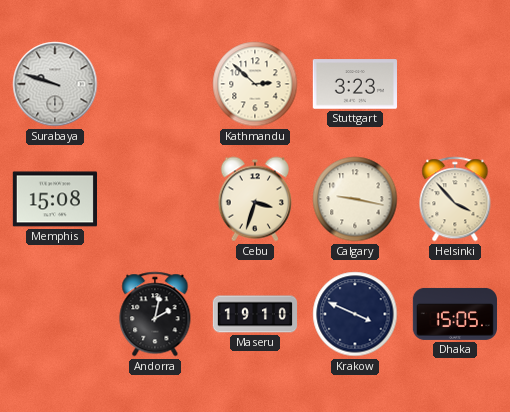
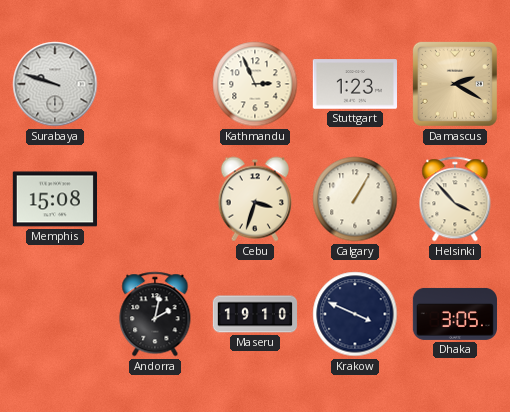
Kathmandu: 2:52 -> 2:56
Stuttgart: 3:23 -> 1:23
Damascus: none -> 2:20
Calgary: 9:17 -> 1:05
Dhaka: 15:05 -> 3:05
